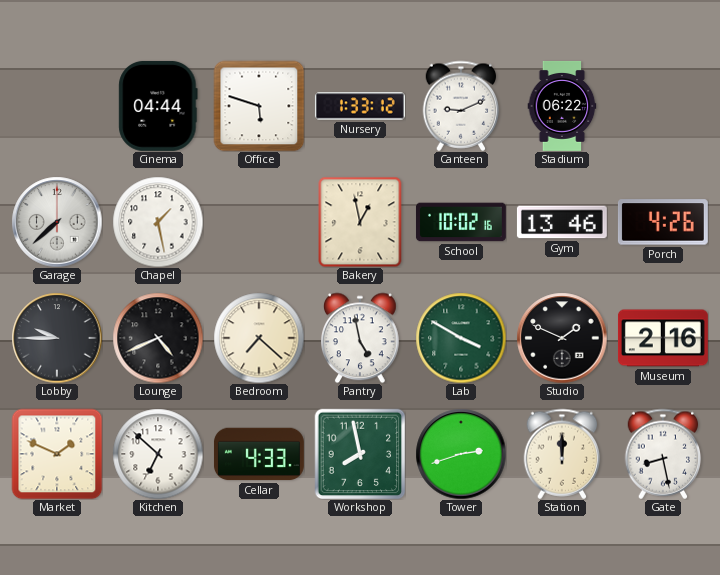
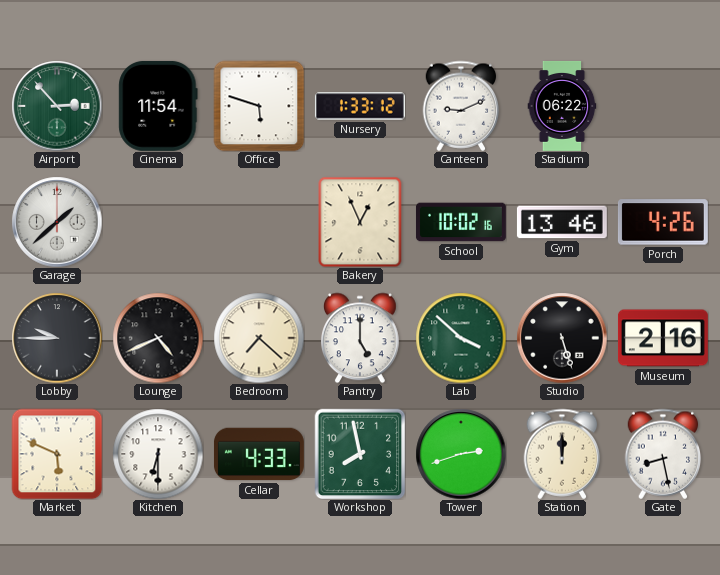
Airport: none -> 2:53
Cinema: 04:44 -> 11:54
Garage: 7:38 -> 1:38
Chapel: 1:28 -> none
Bakery: 12:58 -> 12:56
Pantry: 4:58 -> 5:00
Lab: 3:50 -> 3:52
Studio: 1:49 -> 5:27
Market: 1:49 -> 5:49
Kitchen: 6:52 -> 6:30
